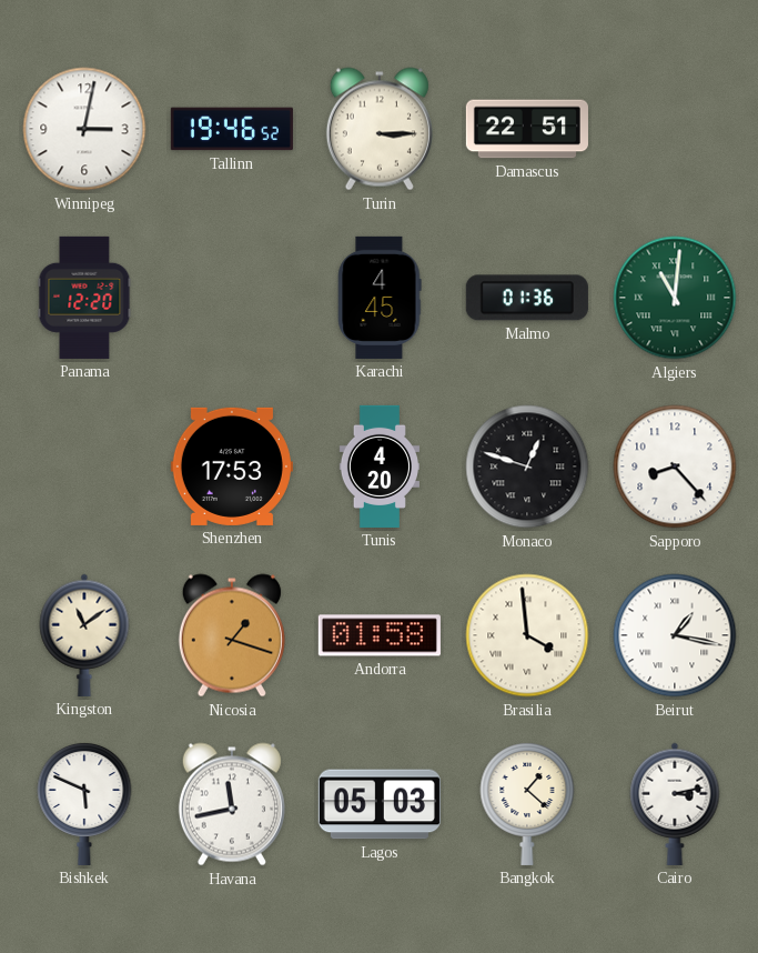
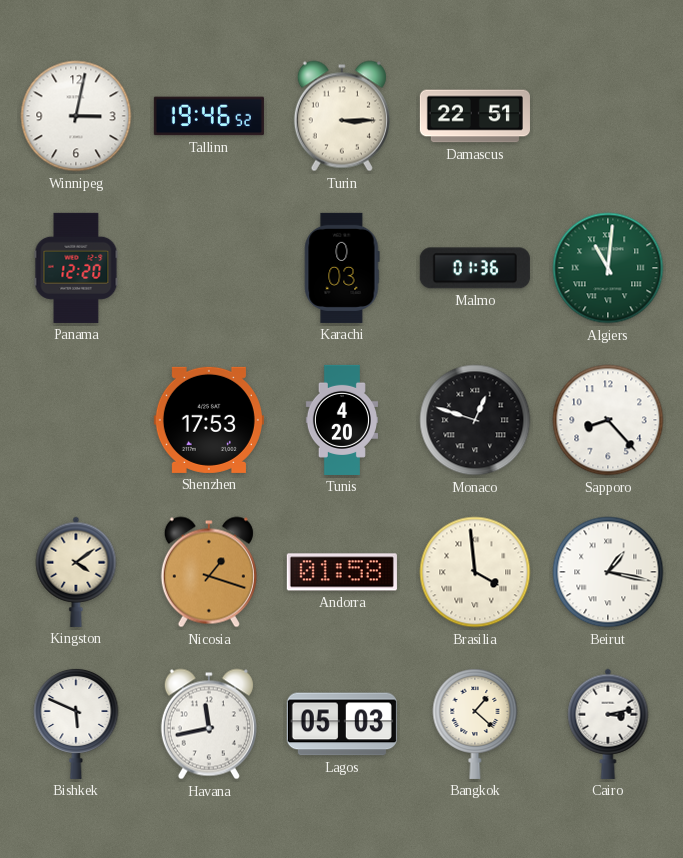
Karachi: 4:45 -> 0:03
Kingston: 11:09 -> 4:09
